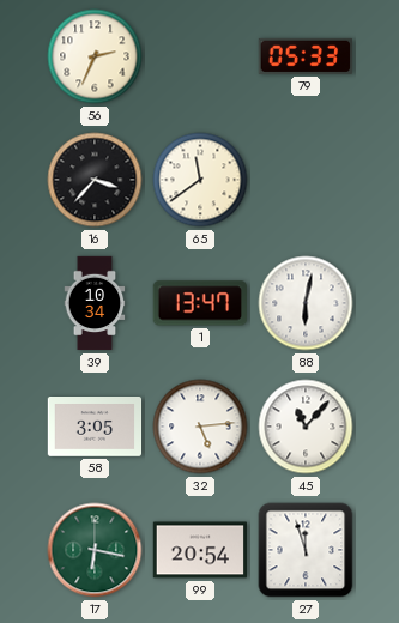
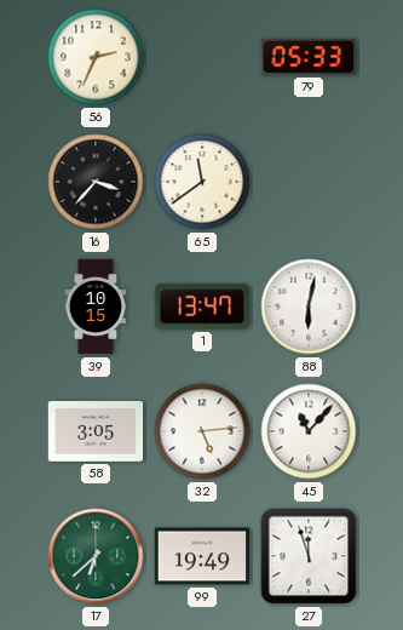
39: 10:34 -> 10:15
17: 6:17 -> 6:38
99: 20:54 -> 19:49
